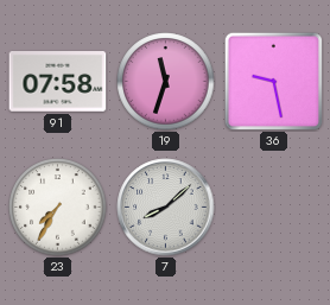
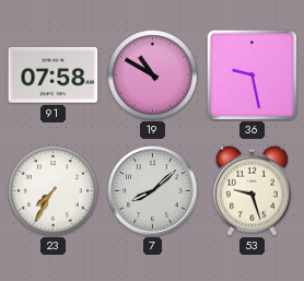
19: 11:33 -> 10:50
53: none -> 9:27
